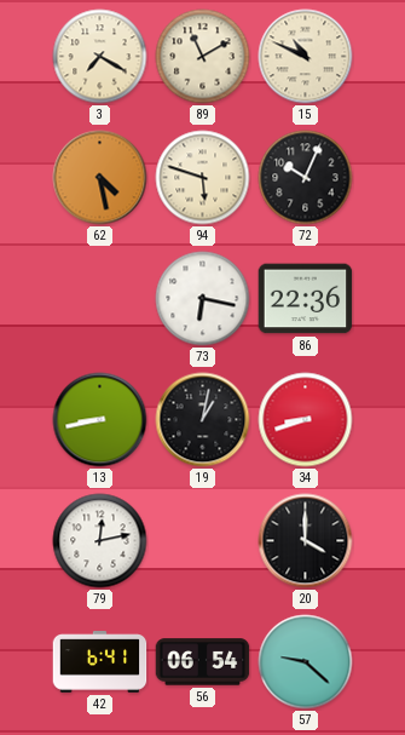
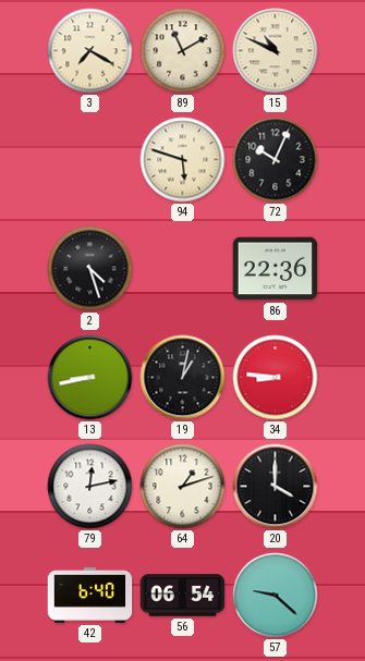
62: 4:28 -> none
2: none -> 4:27
73: 6:17 -> none
34: 8:42 -> 8:46
64: none -> 1:12
42: 6:41 -> 6:40
